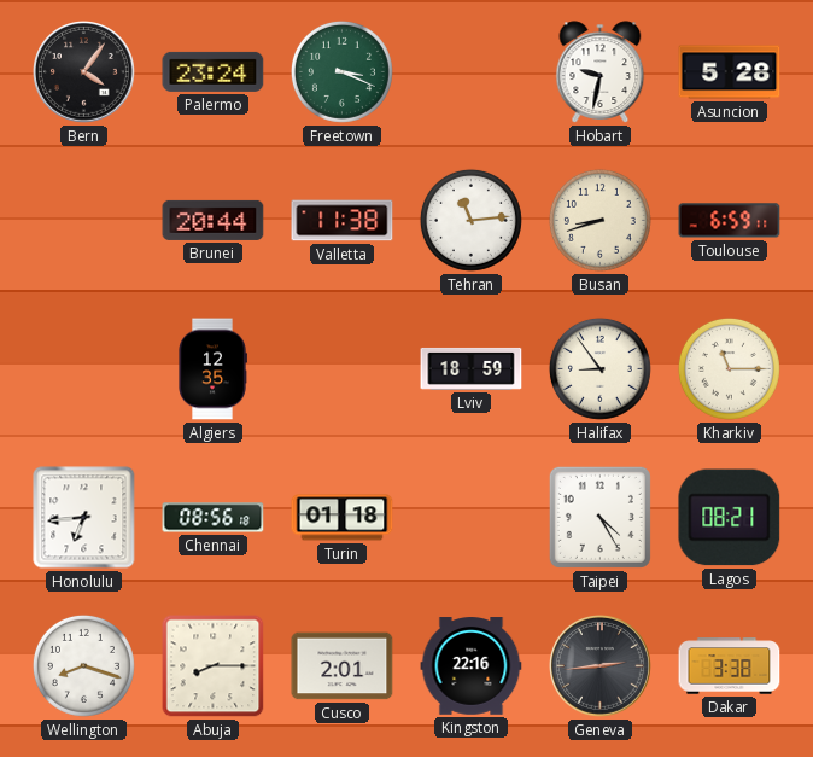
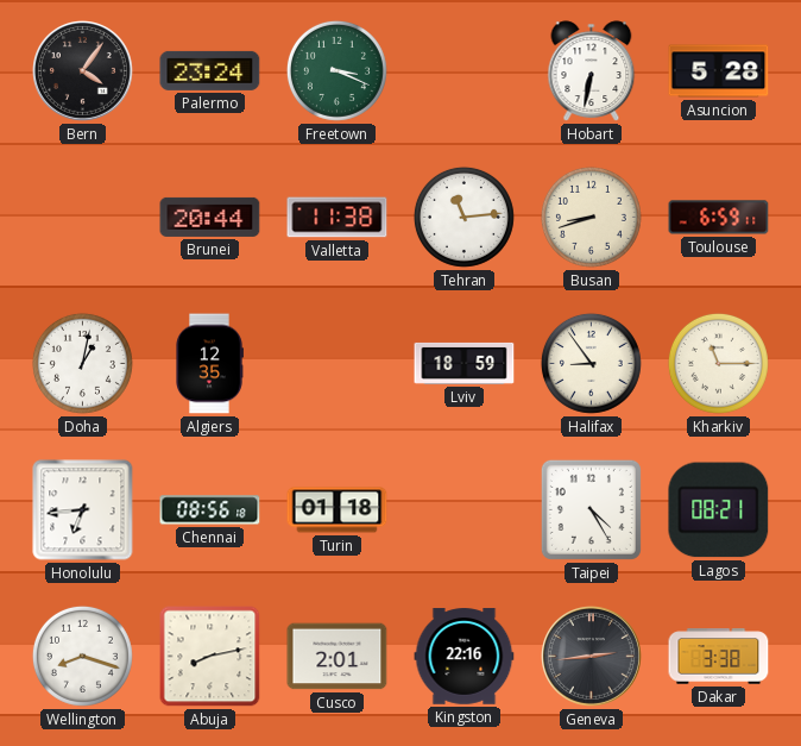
Hobart: 9:32 -> 6:32
Doha: none -> 1:02
Abuja: 8:15 -> 8:13
